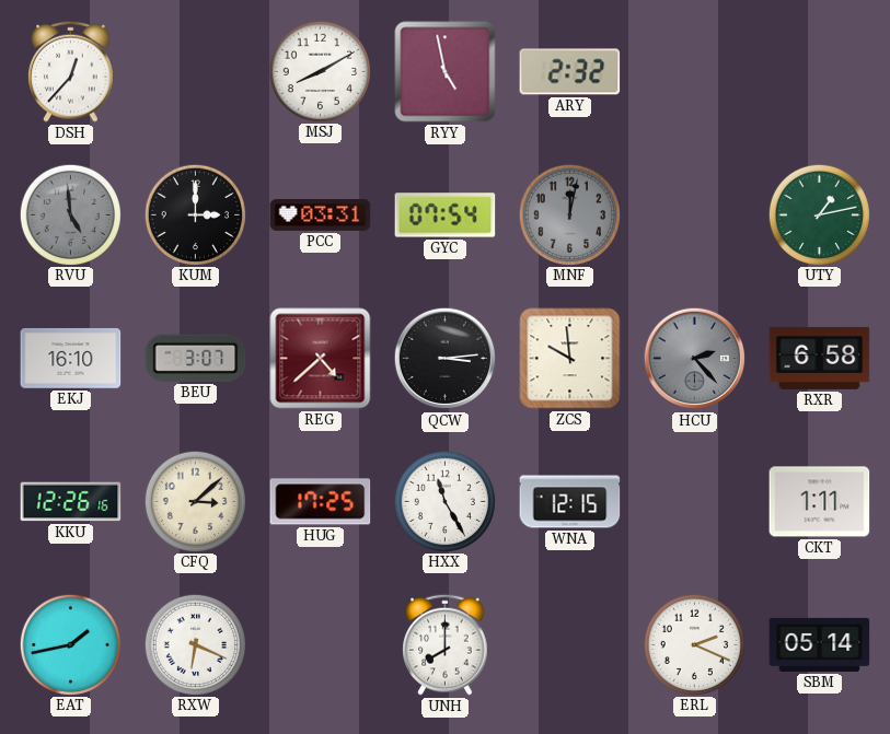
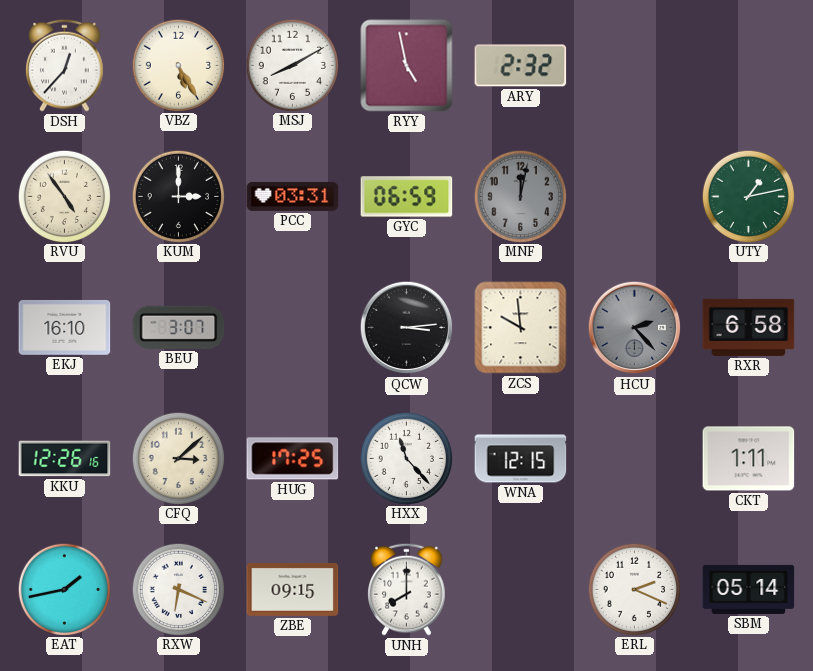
VBZ: none -> 5:25
RVU: 4:59 -> 4:54
RVU dial: grey -> cream
GYC: 07:54 -> 06:59
REG: 4:38 -> none
HXX: 11:25 -> 11:23
ZBE: none -> 09:15
